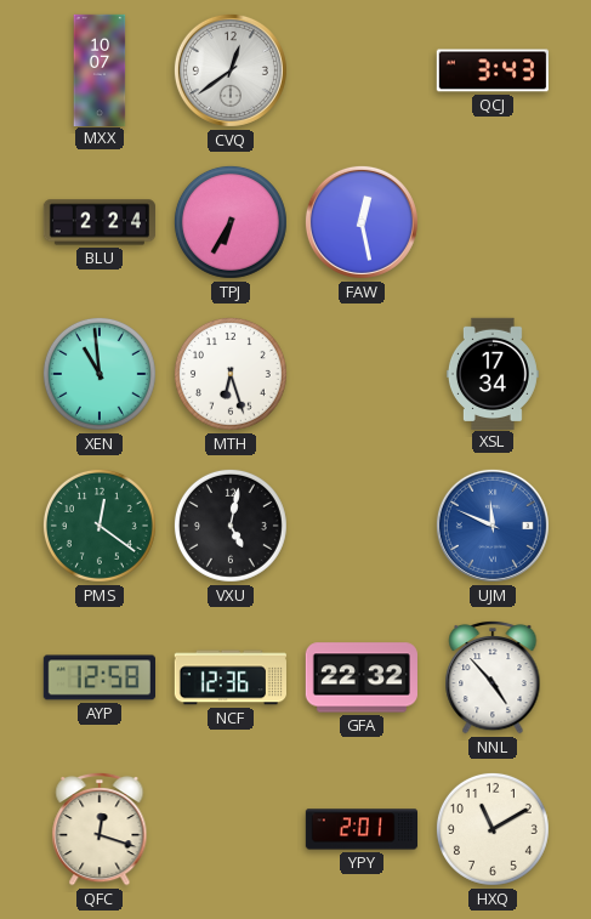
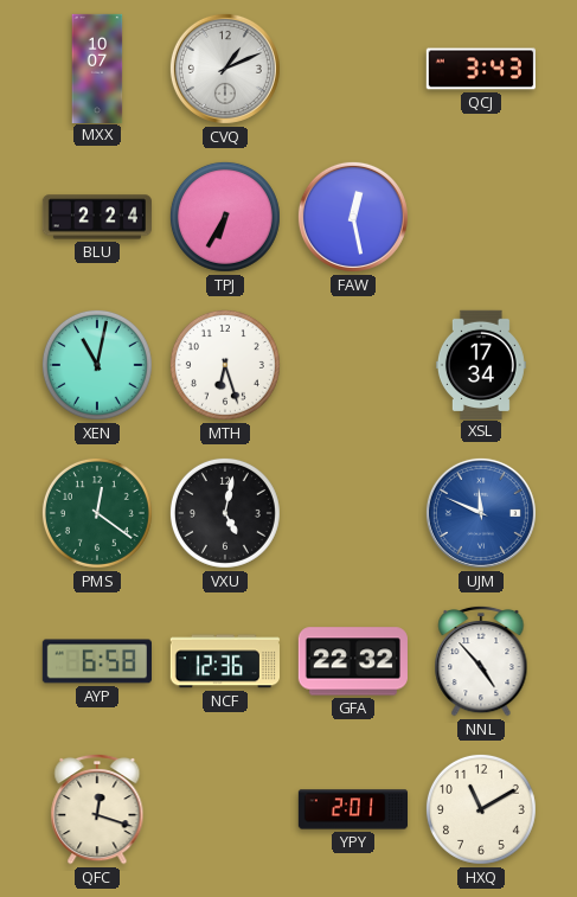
CVQ: 12:39 -> 1:11
XEN: 10:59 -> 11:02
AYP: 12:58 -> 6:58
